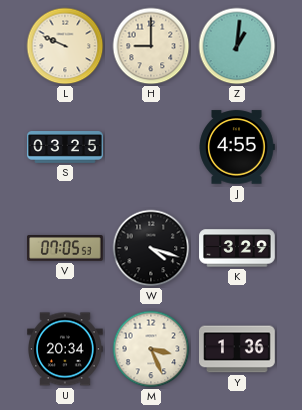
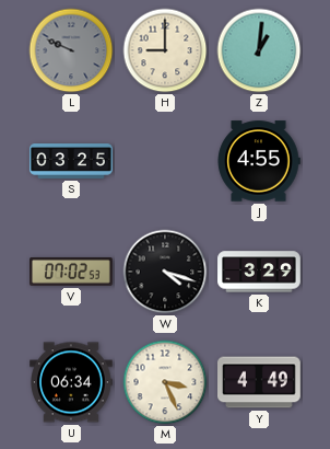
L dial: cream -> grey
V: 07:05 -> 07:02
U: 20:34 -> 06:34
Y: 1:36 -> 4:49
